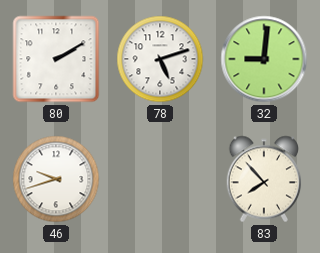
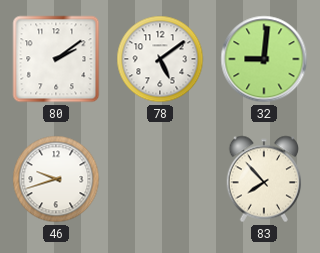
80: 2:10 -> 2:09
78: 5:12 -> 5:09
